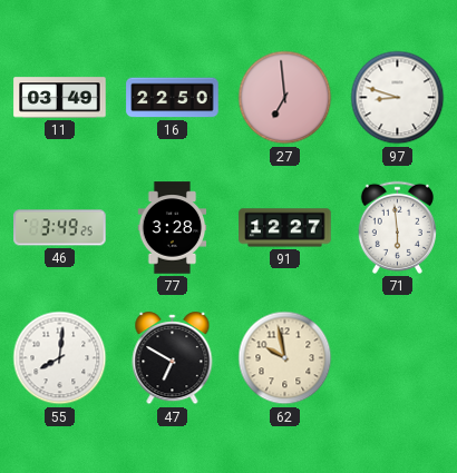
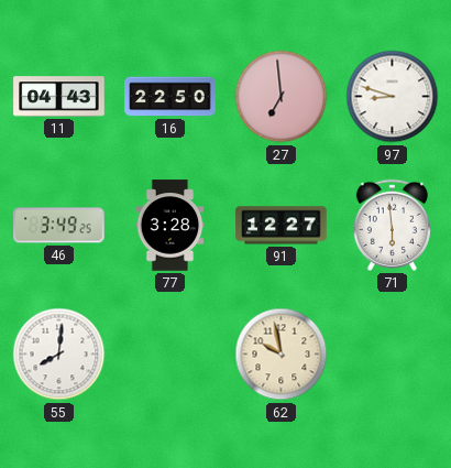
11: 03:49 -> 04:43
47: 6:50 -> none
